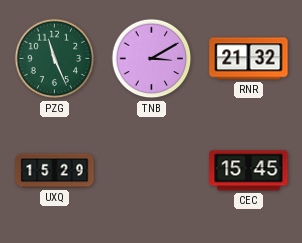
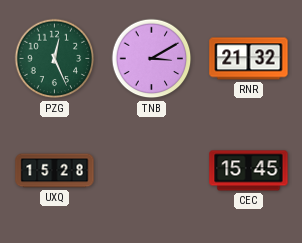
PZG: 11:26 -> 12:26
UXQ: 15:29 -> 15:28
